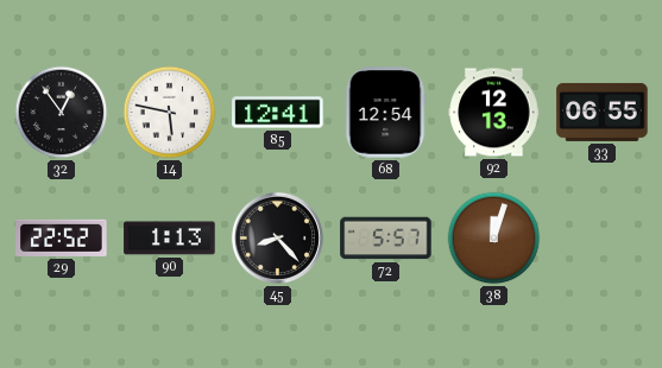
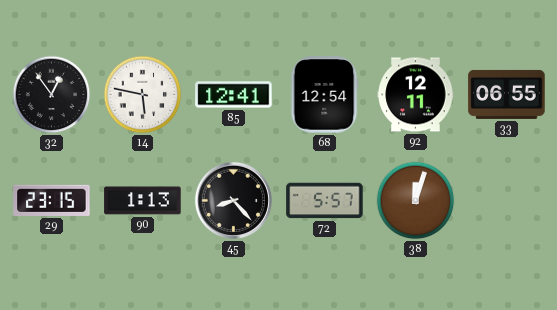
92: 12:13 -> 12:11
29: 22:52 -> 23:15
